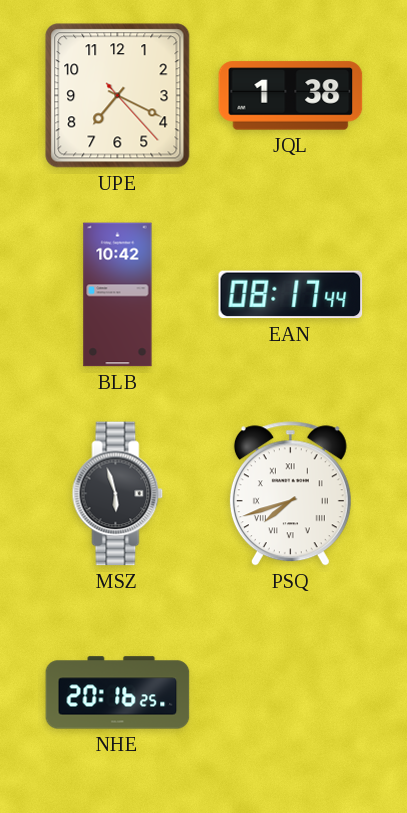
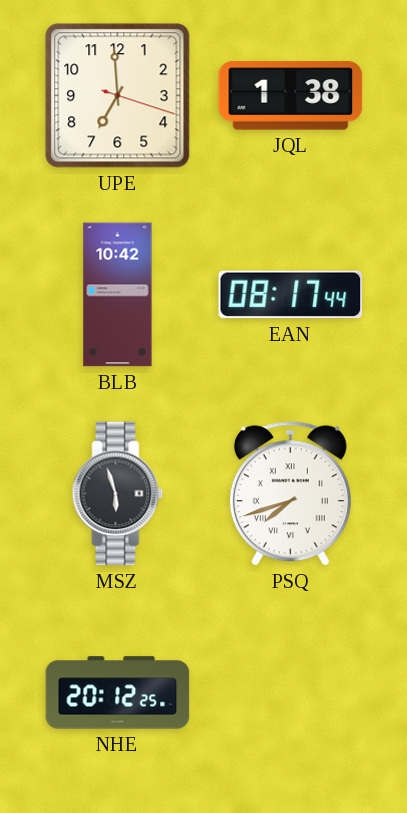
UPE: 7:19 -> 6:59
NHE: 20:16 -> 20:12
